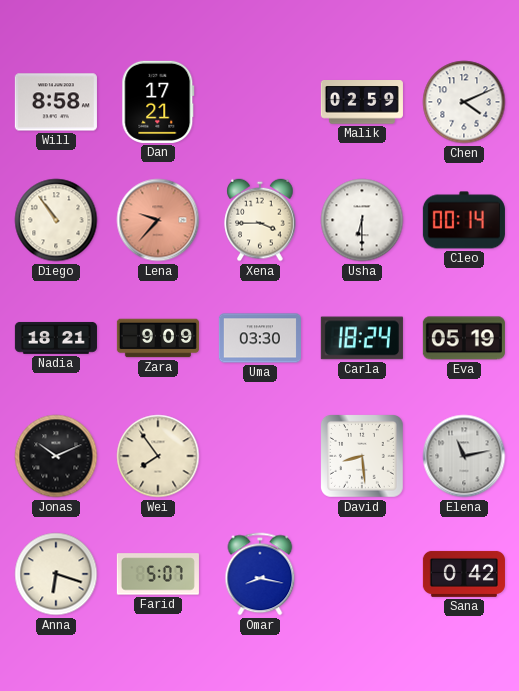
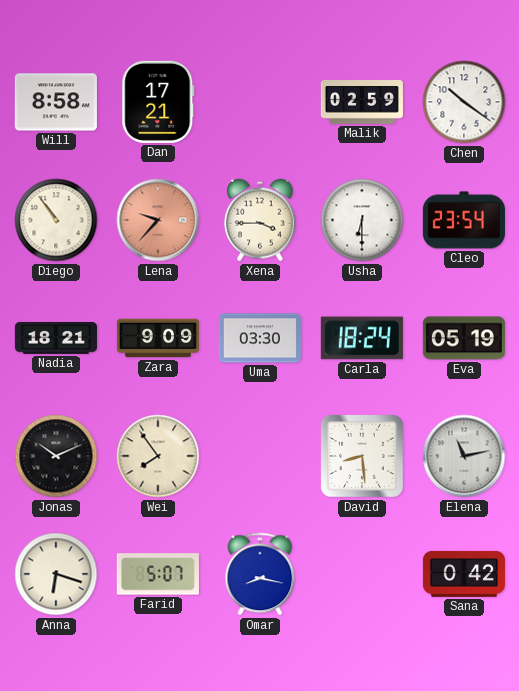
Chen: 4:11 -> 10:21
Cleo: 00:14 -> 23:54
